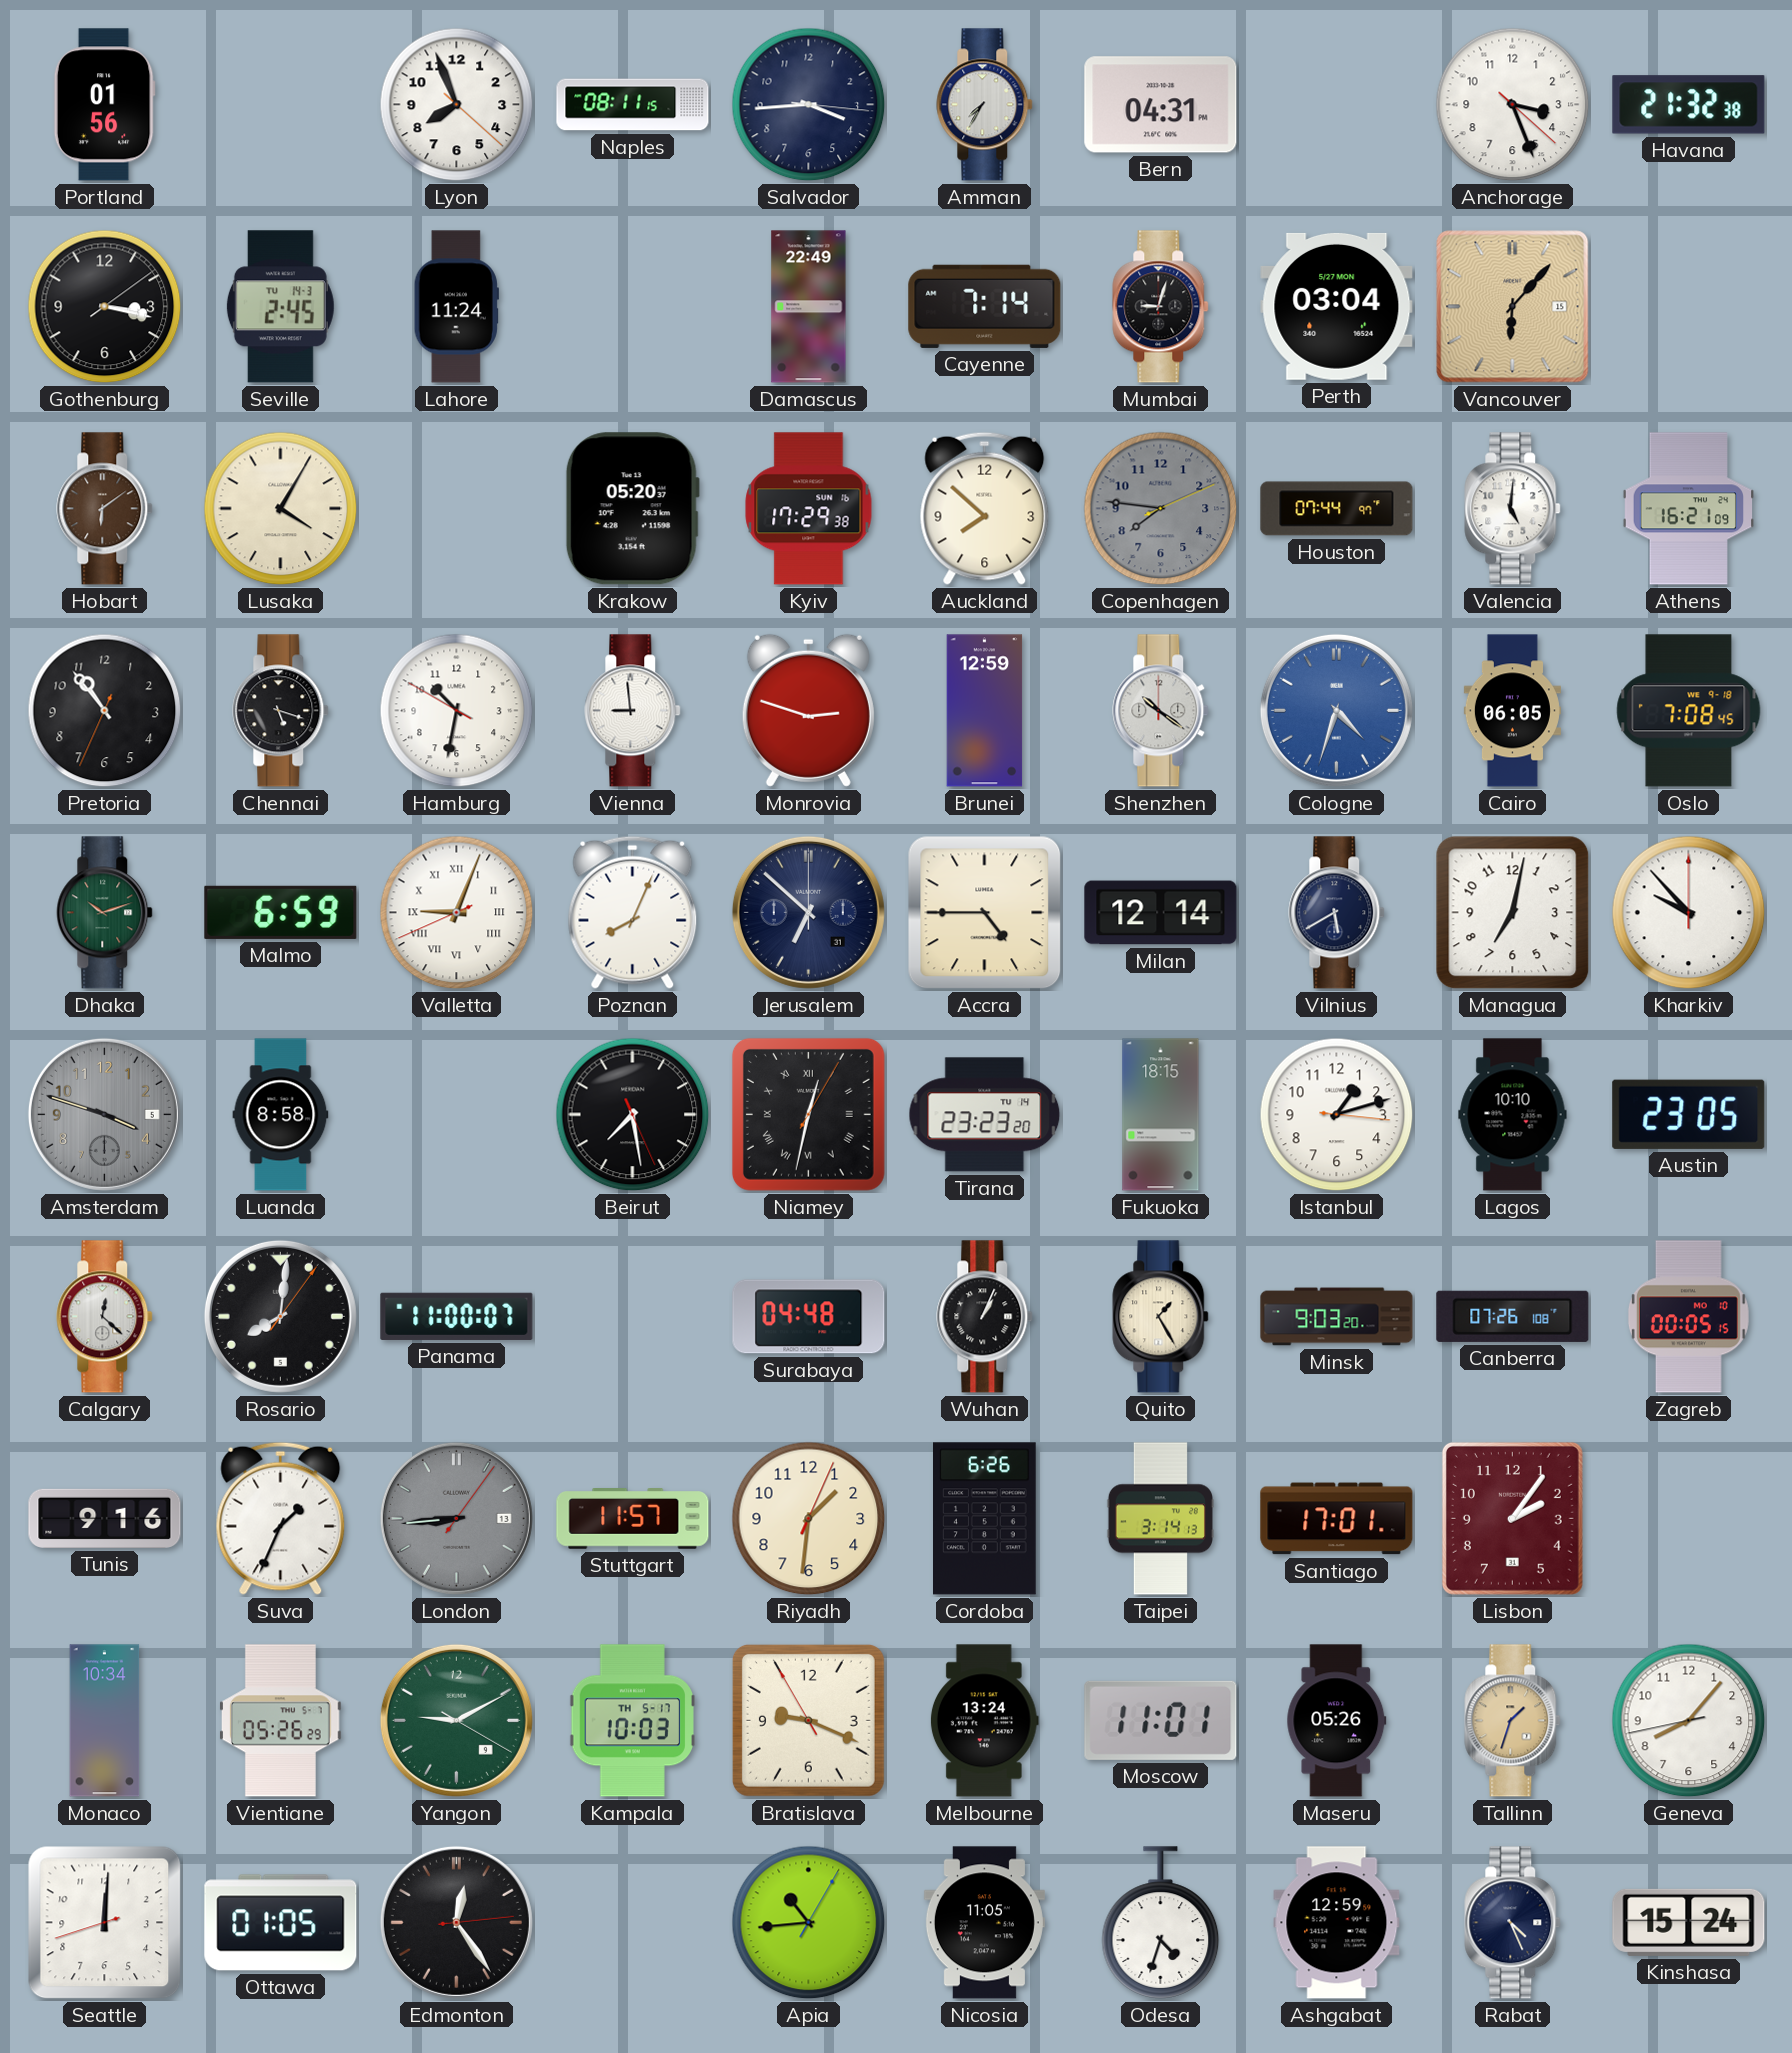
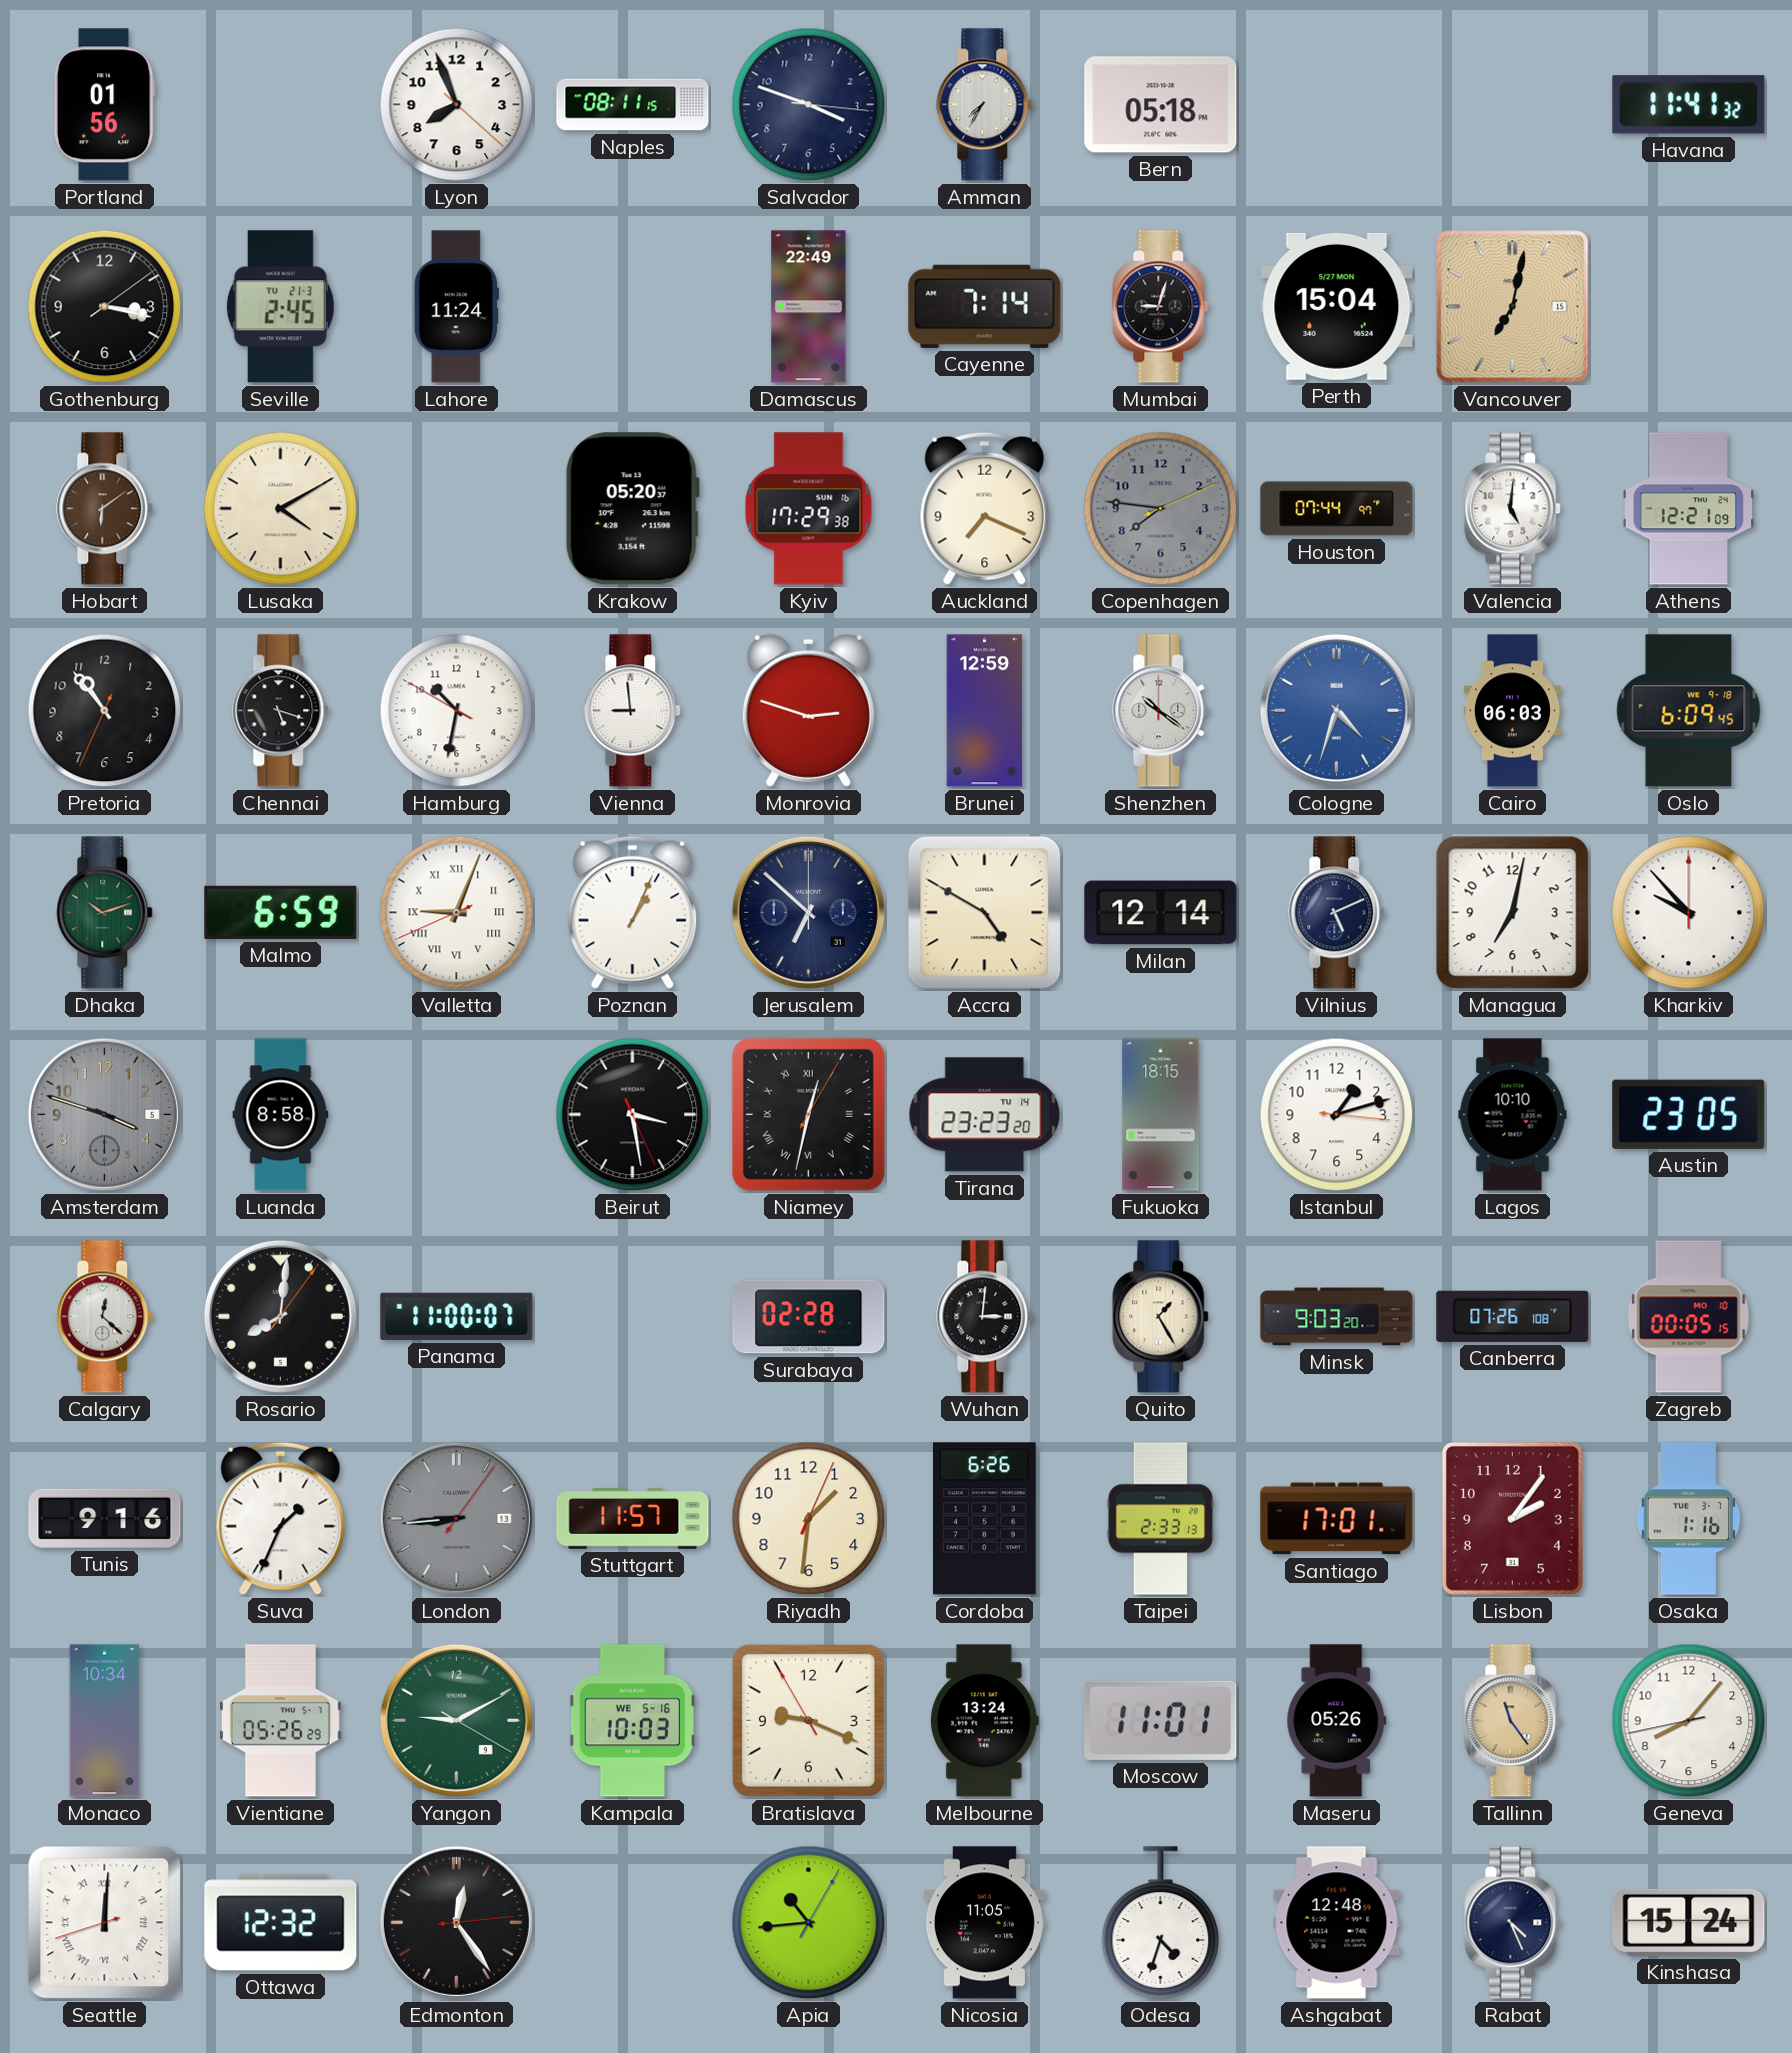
Salvador: 3:44 -> 3:48
Bern: 04:31 -> 05:18
Anchorage: 3:26 -> none
Havana: 21:32 -> 11:41
Seville date: TU 14-3 -> TU 21-3
Perth: 03:04 -> 15:04
Vancouver: 6:07 -> 7:02
Lusaka: 4:05 -> 4:10
Auckland: 7:52 -> 7:19
Athens: 16:21 -> 12:21
Cairo: 06:05 -> 06:03
Oslo: 7:08 -> 6:09
Poznan: 8:04 -> 1:04
Accra: 4:45 -> 4:50
Vilnius: 5:40 -> 5:11
Beirut: 7:28 -> 3:28
Surabaya: 04:48 -> 02:28
Wuhan: 1:04 -> 3:01
Taipei: 3:14 -> 2:33
Osaka: none -> 1:16
Kampala date: TH 5-17 -> WE 5-16
Tallinn: 1:33 -> 11:24
Seattle numerals: Arabic -> Roman
Ottawa: 01:05 -> 12:32
Ashgabat: 12:59 -> 12:48
